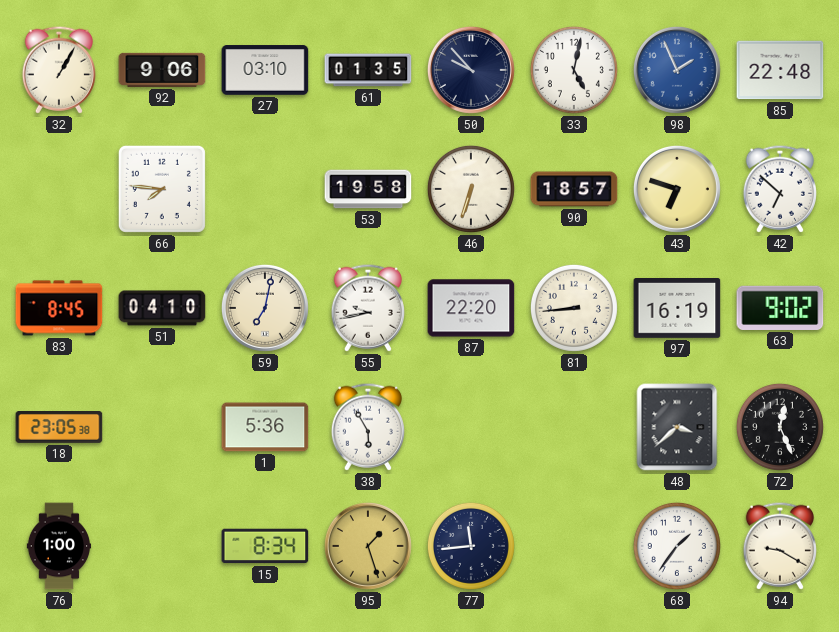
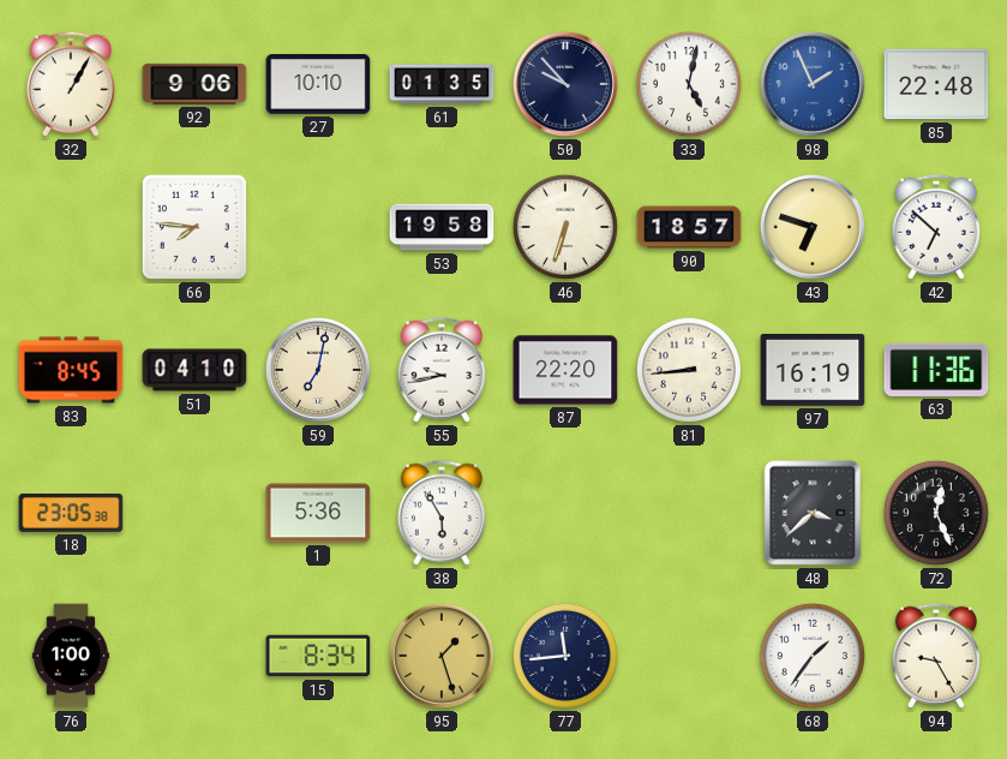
27: 03:10 -> 10:10
63: 9:02 -> 11:36
94: 9:20 -> 9:25
